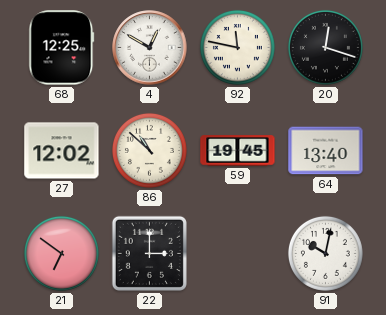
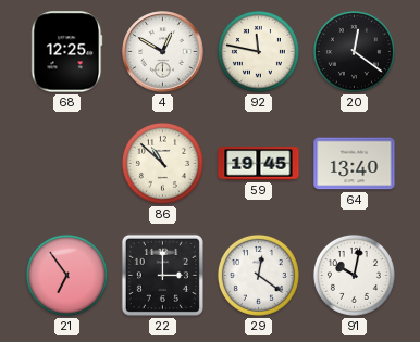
20: 12:18 -> 12:21
27: 12:02 -> none
21: 6:51 -> 6:54
29: none -> 12:21
